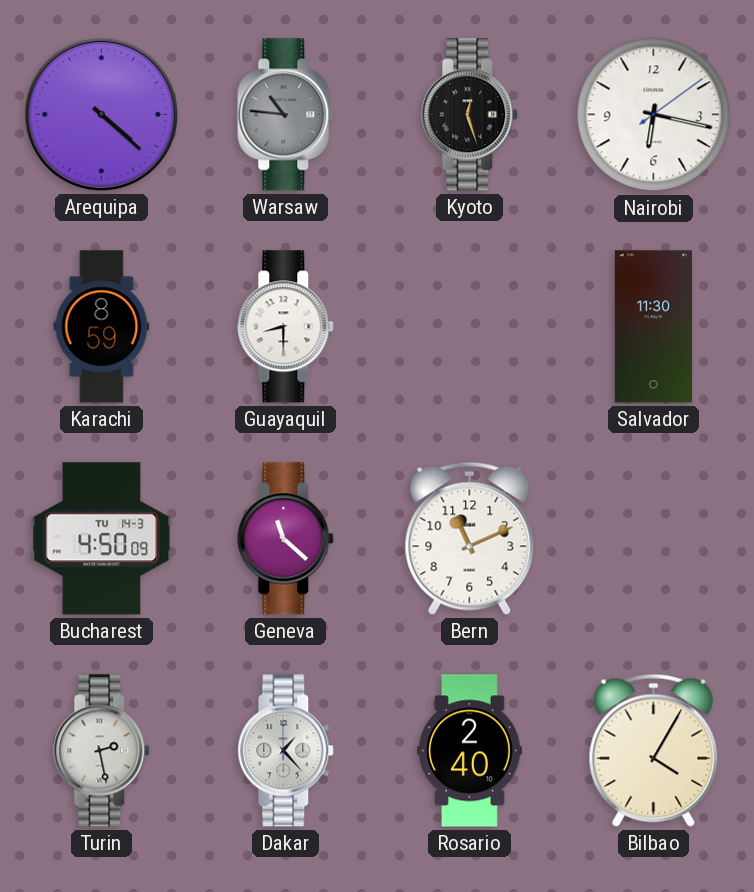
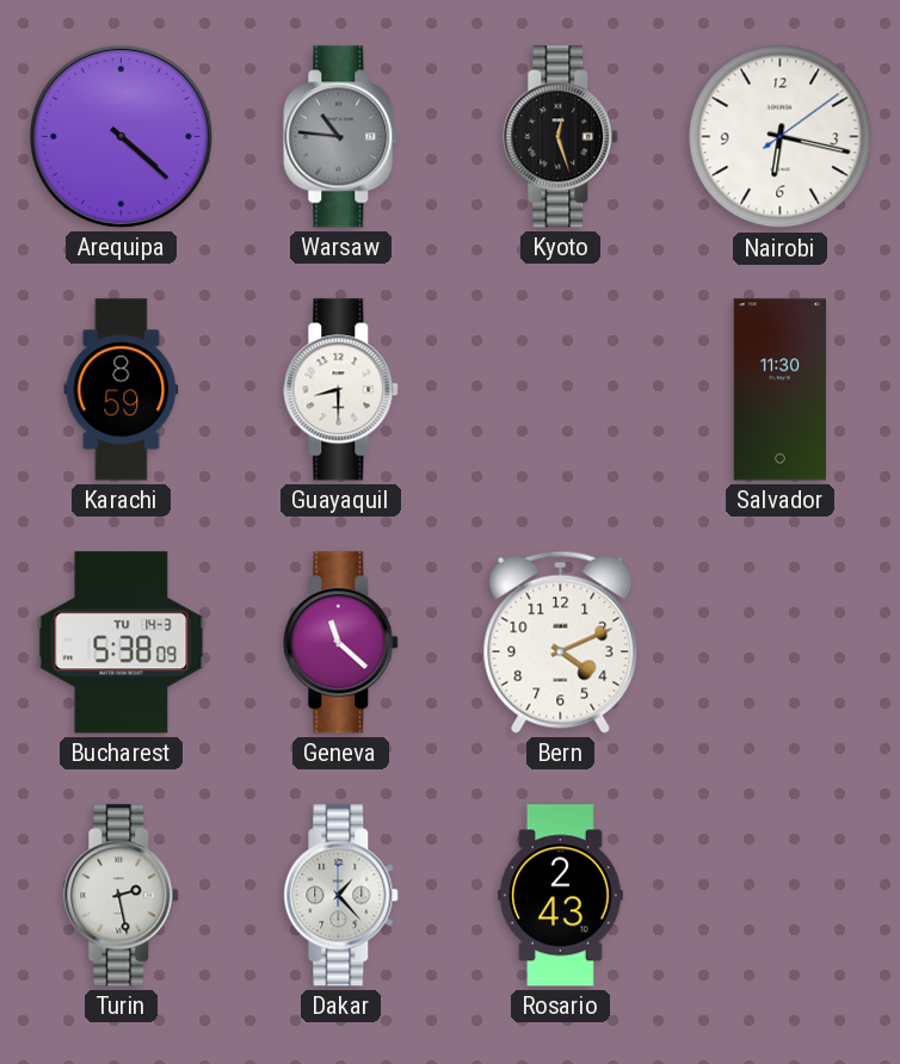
Bucharest: 4:50 -> 5:38
Bern: 11:11 -> 4:11
Rosario: 2:40 -> 2:43
Bilbao: 4:05 -> none
